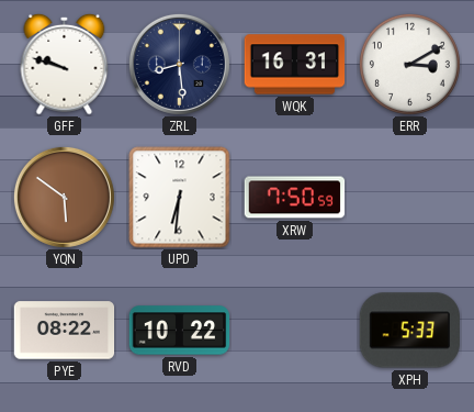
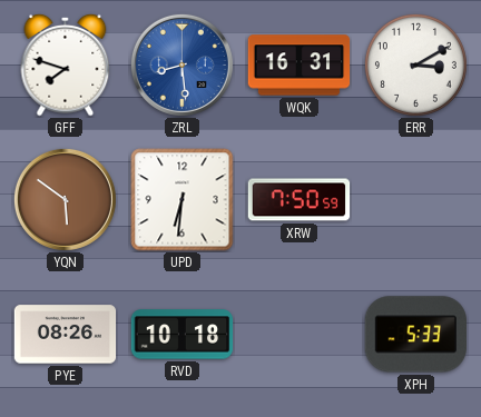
GFF: 9:48 -> 7:48
ZRL dial: navy -> blue
PYE: 08:22 -> 08:26
RVD: 10:22 -> 10:18
